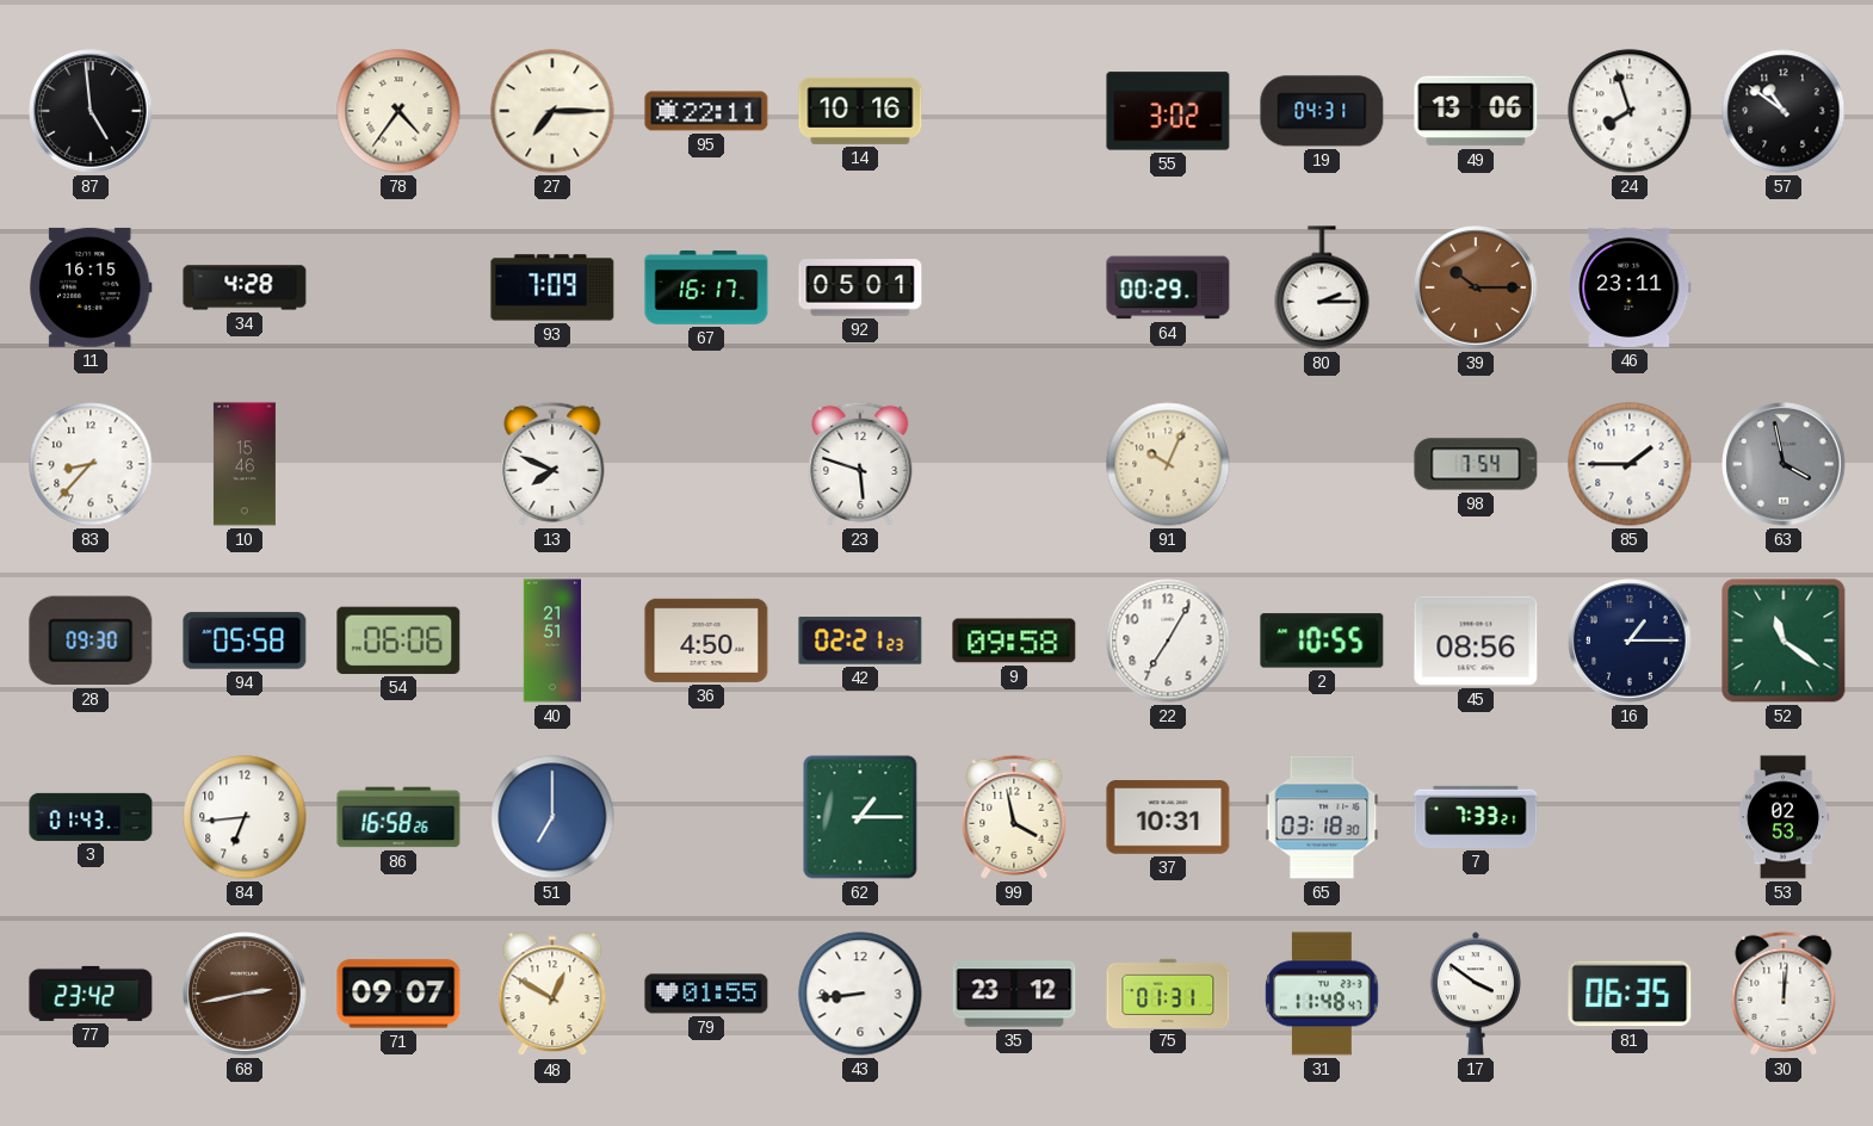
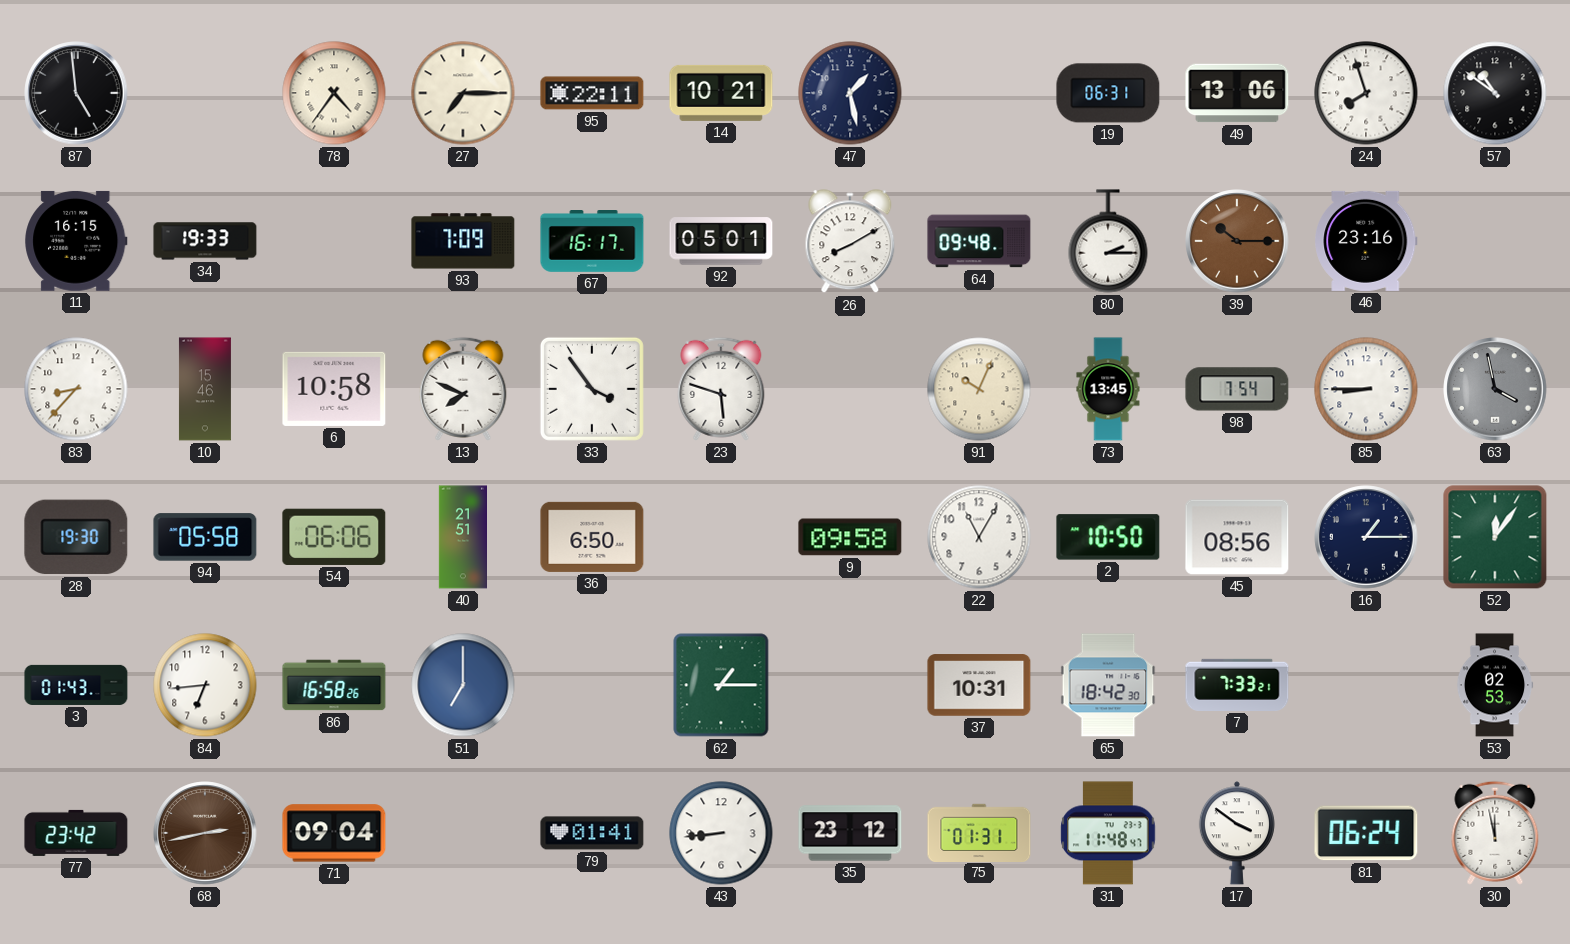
14: 10:16 -> 10:21
47: none -> 1:28
55: 3:02 -> none
19: 04:31 -> 06:31
34: 4:28 -> 19:33
26: none -> 8:10
64: 00:29 -> 09:48
46: 23:11 -> 23:16
6: none -> 10:58
33: none -> 3:54
73: none -> 13:45
85: 1:45 -> 8:45
28: 09:30 -> 19:30
36: 4:50 -> 6:50
42: 02:21 -> none
22: 7:05 -> 11:05
2: 10:55 -> 10:50
52: 11:21 -> 12:06
99: 3:58 -> none
65: 03:18 -> 18:42
71: 09:07 -> 09:04
48: 12:50 -> none
79: 01:55 -> 01:41
81: 06:35 -> 06:24
30: 12:01 -> 11:58
